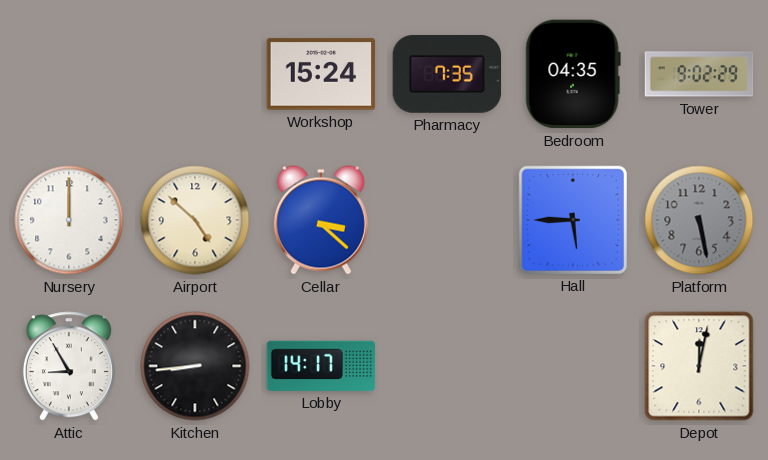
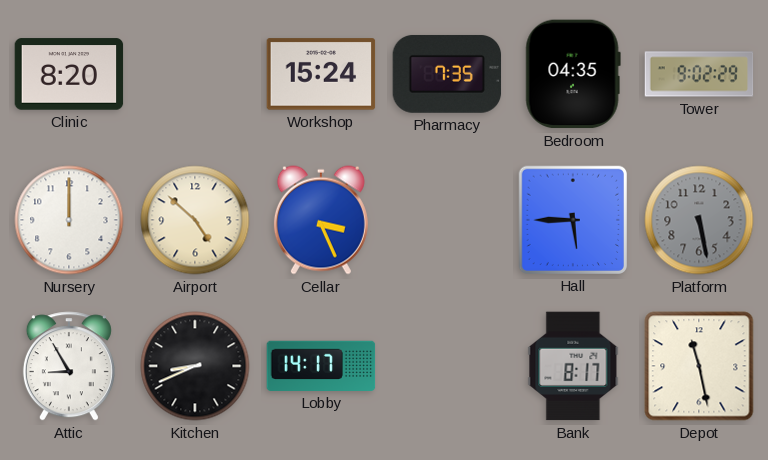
Clinic: none -> 8:20
Cellar: 3:22 -> 3:26
Kitchen: 8:44 -> 8:41
Bank: none -> 8:17
Depot: 12:02 -> 11:28
